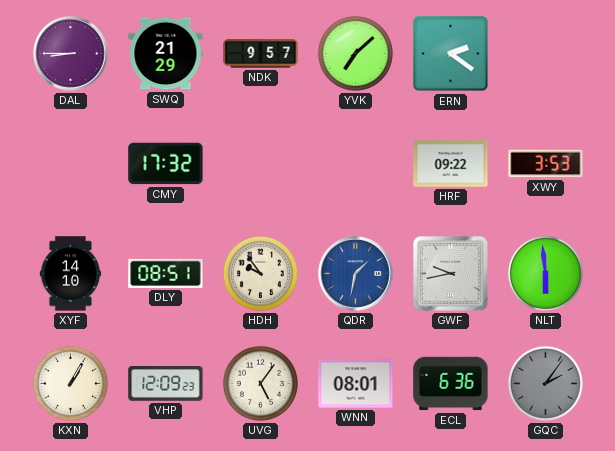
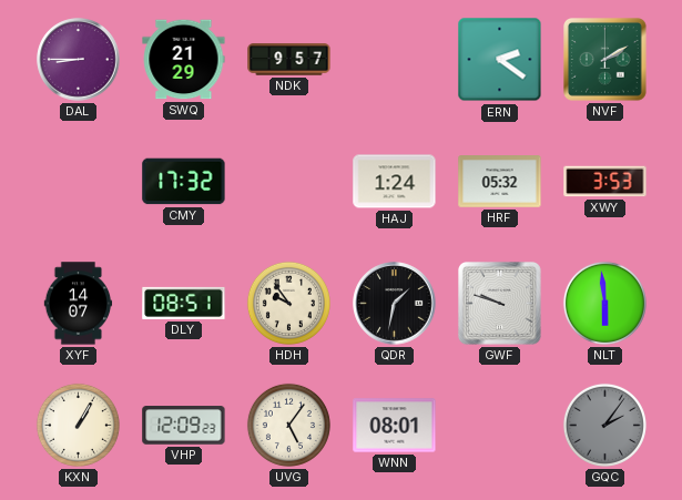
YVK: 7:08 -> none
NVF: none -> 2:10
HAJ: none -> 1:24
HRF: 09:22 -> 05:32
XYF: 14:10 -> 14:07
QDR dial: blue -> black
GWF: 9:43 -> 9:48
ECL: 6:36 -> none
